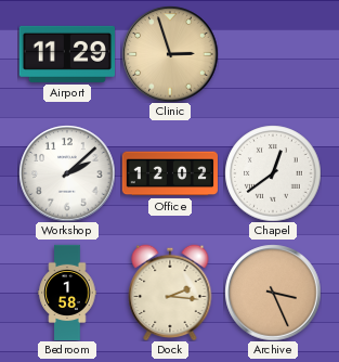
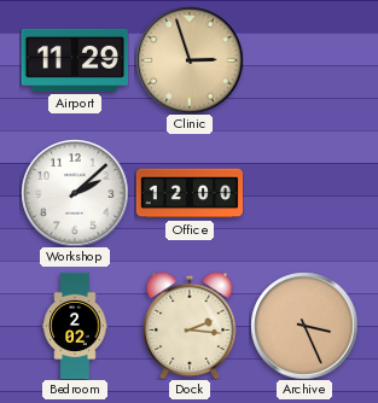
Office: 12:02 -> 12:00
Chapel: 12:39 -> none
Bedroom: 1:58 -> 2:02
